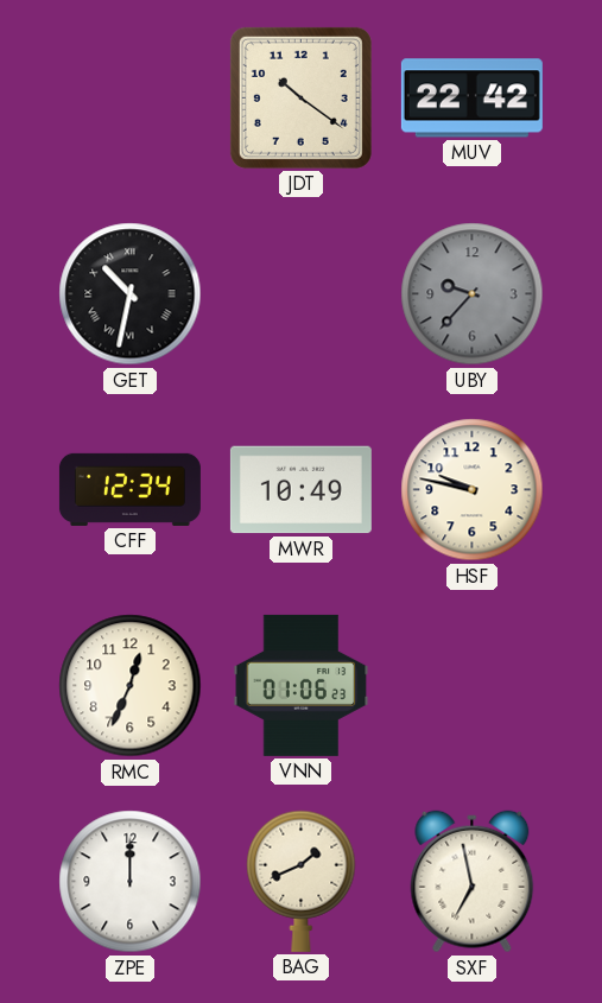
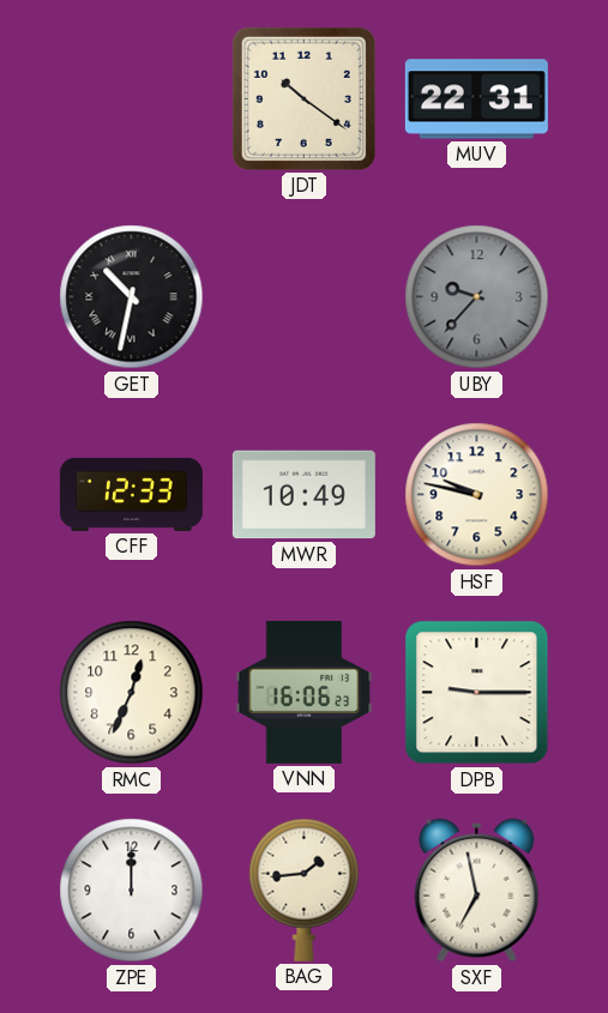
MUV: 22:42 -> 22:31
CFF: 12:34 -> 12:33
VNN: 01:06 -> 16:06
DPB: none -> 9:15
BAG: 1:41 -> 1:44
